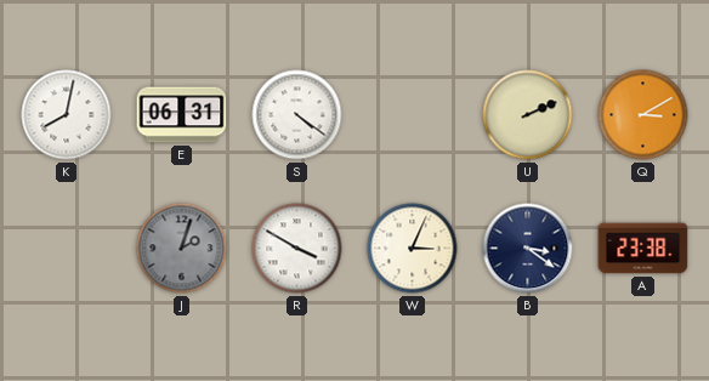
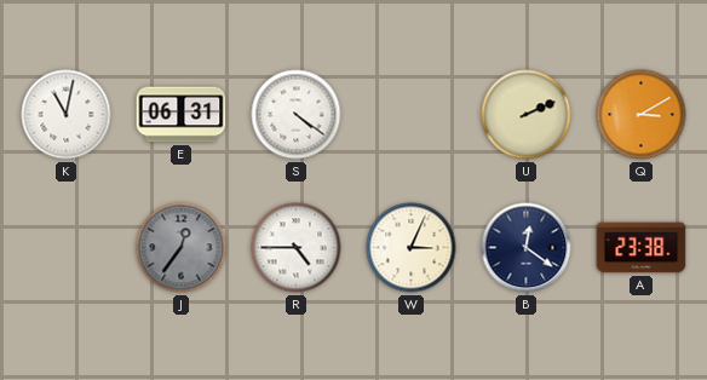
K: 8:02 -> 11:02
J: 2:03 -> 12:36
R: 3:50 -> 4:45
B: 3:21 -> 12:21
